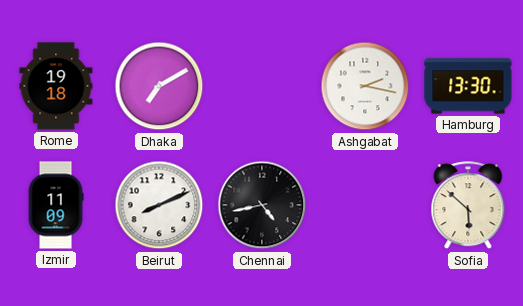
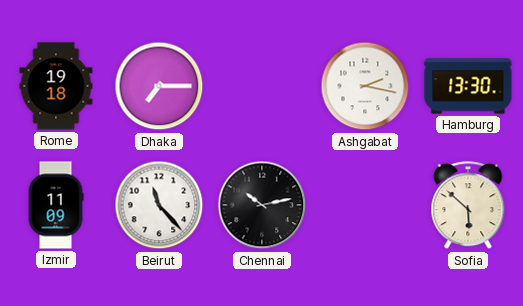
Dhaka: 7:10 -> 7:15
Beirut: 8:11 -> 11:23
Chennai: 4:43 -> 10:13
